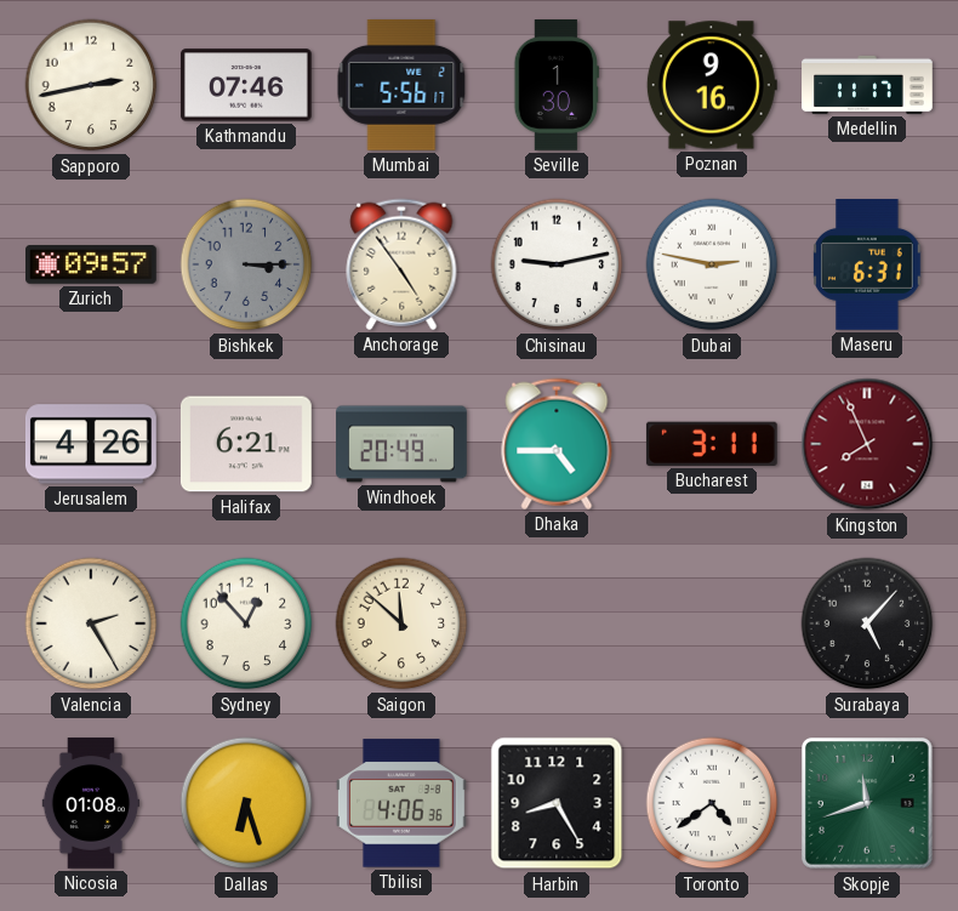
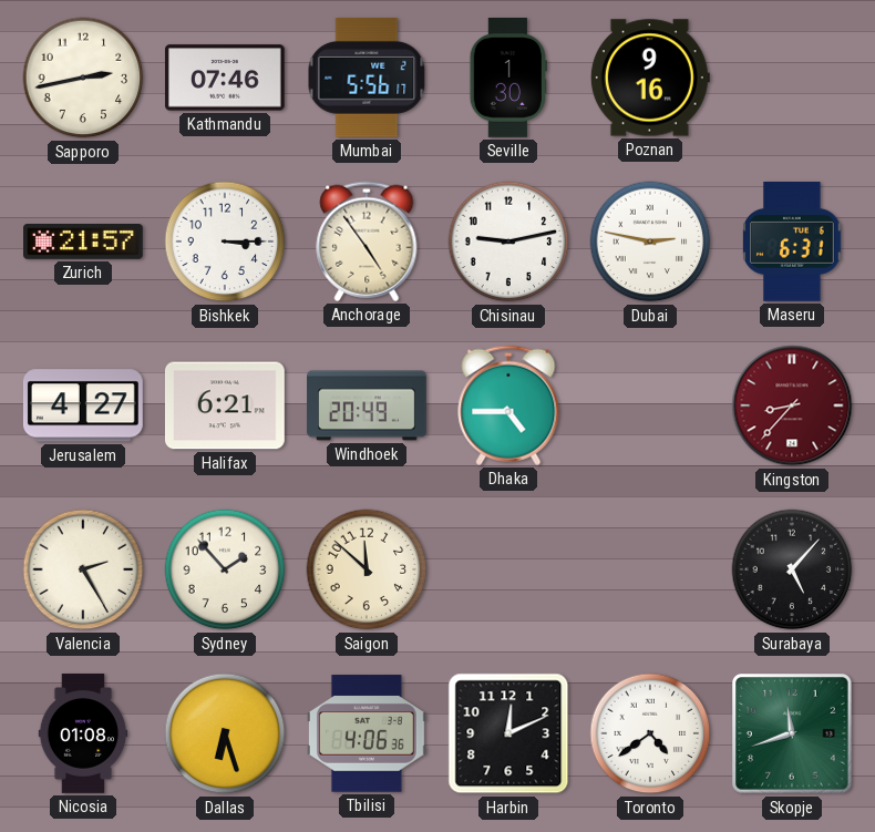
Medellin: 11:17 -> none
Zurich: 09:57 -> 21:57
Bishkek dial: grey -> white
Jerusalem: 4:26 -> 4:27
Bucharest: 3:11 -> none
Kingston: 7:56 -> 8:37
Sydney: 12:53 -> 1:53
Harbin: 8:25 -> 12:11
